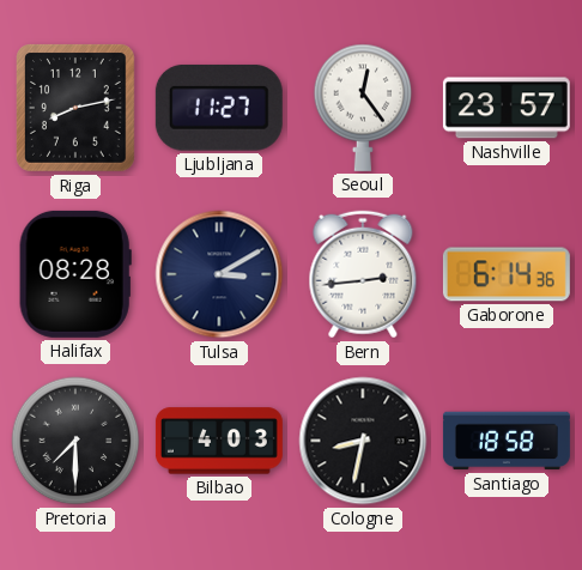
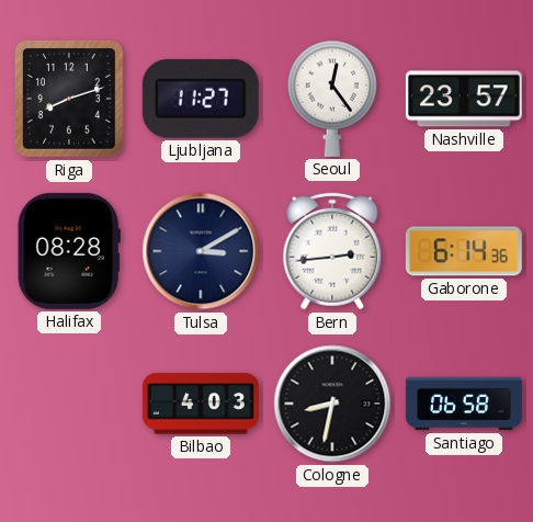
Riga: 8:13 -> 8:12
Pretoria: 7:30 -> none
Santiago: 18:58 -> 06:58
